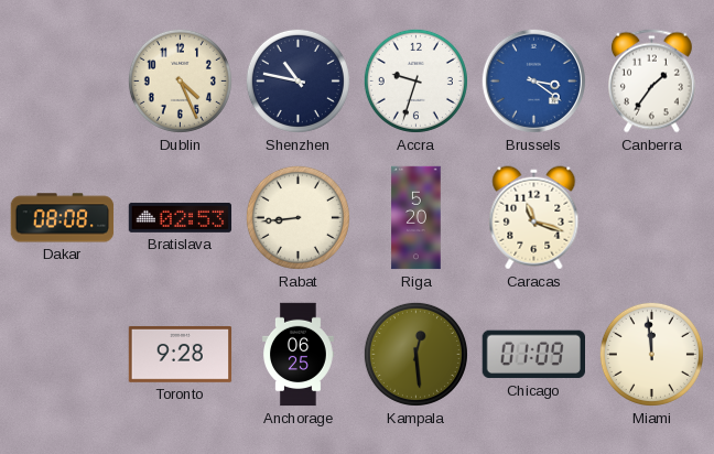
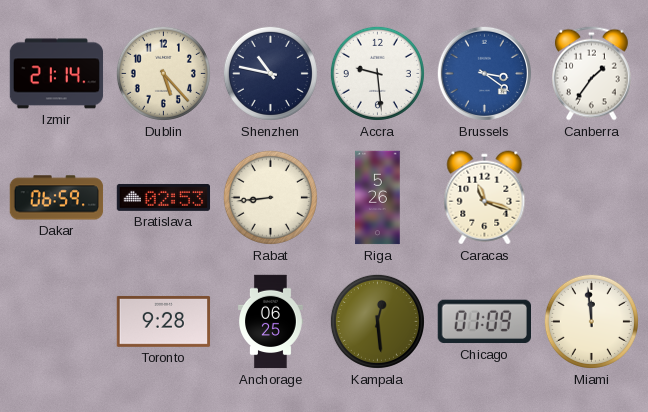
Izmir: none -> 21:14
Dublin: 4:26 -> 5:23
Accra: 9:33 -> 9:29
Dakar: 08:08 -> 06:59
Riga: 5:20 -> 5:26
